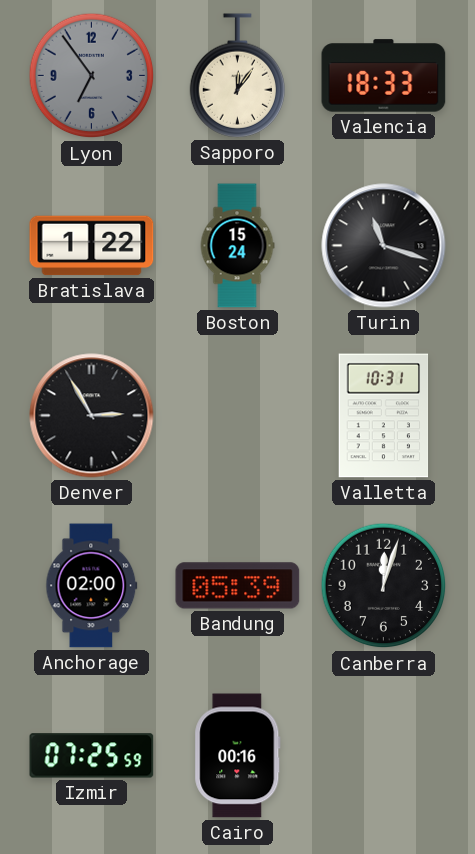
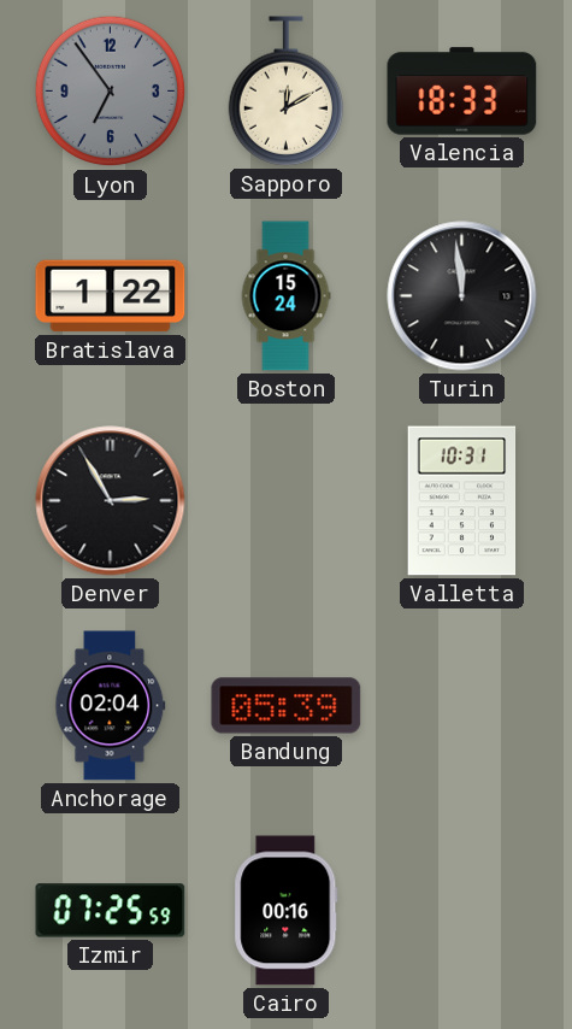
Sapporo: 12:06 -> 12:10
Turin: 11:18 -> 11:59
Anchorage: 02:00 -> 02:04
Canberra: 12:03 -> none
